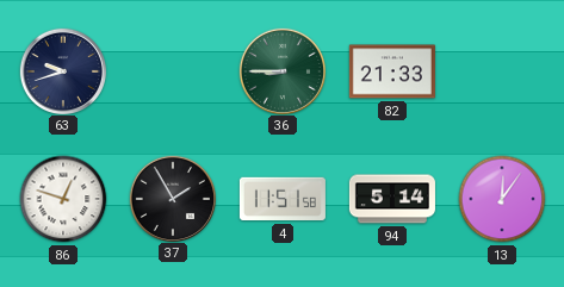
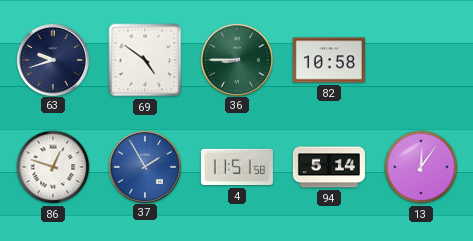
69: none -> 4:51
82: 21:33 -> 10:58
37 dial: black -> blue
